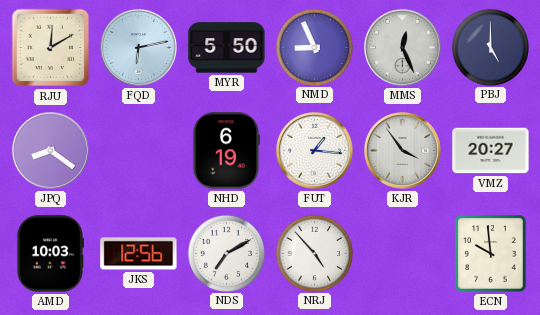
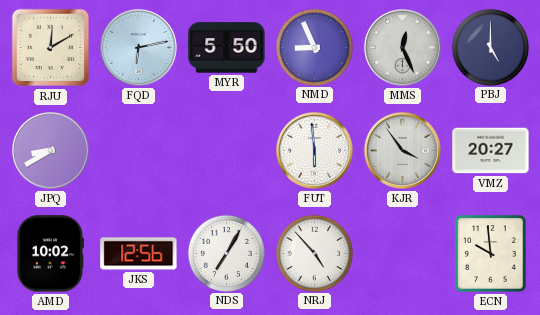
JPQ: 8:21 -> 8:40
NHD: 6:19 -> none
FUT: 1:16 -> 5:59
AMD: 10:03 -> 10:02
NDS: 7:10 -> 7:05
